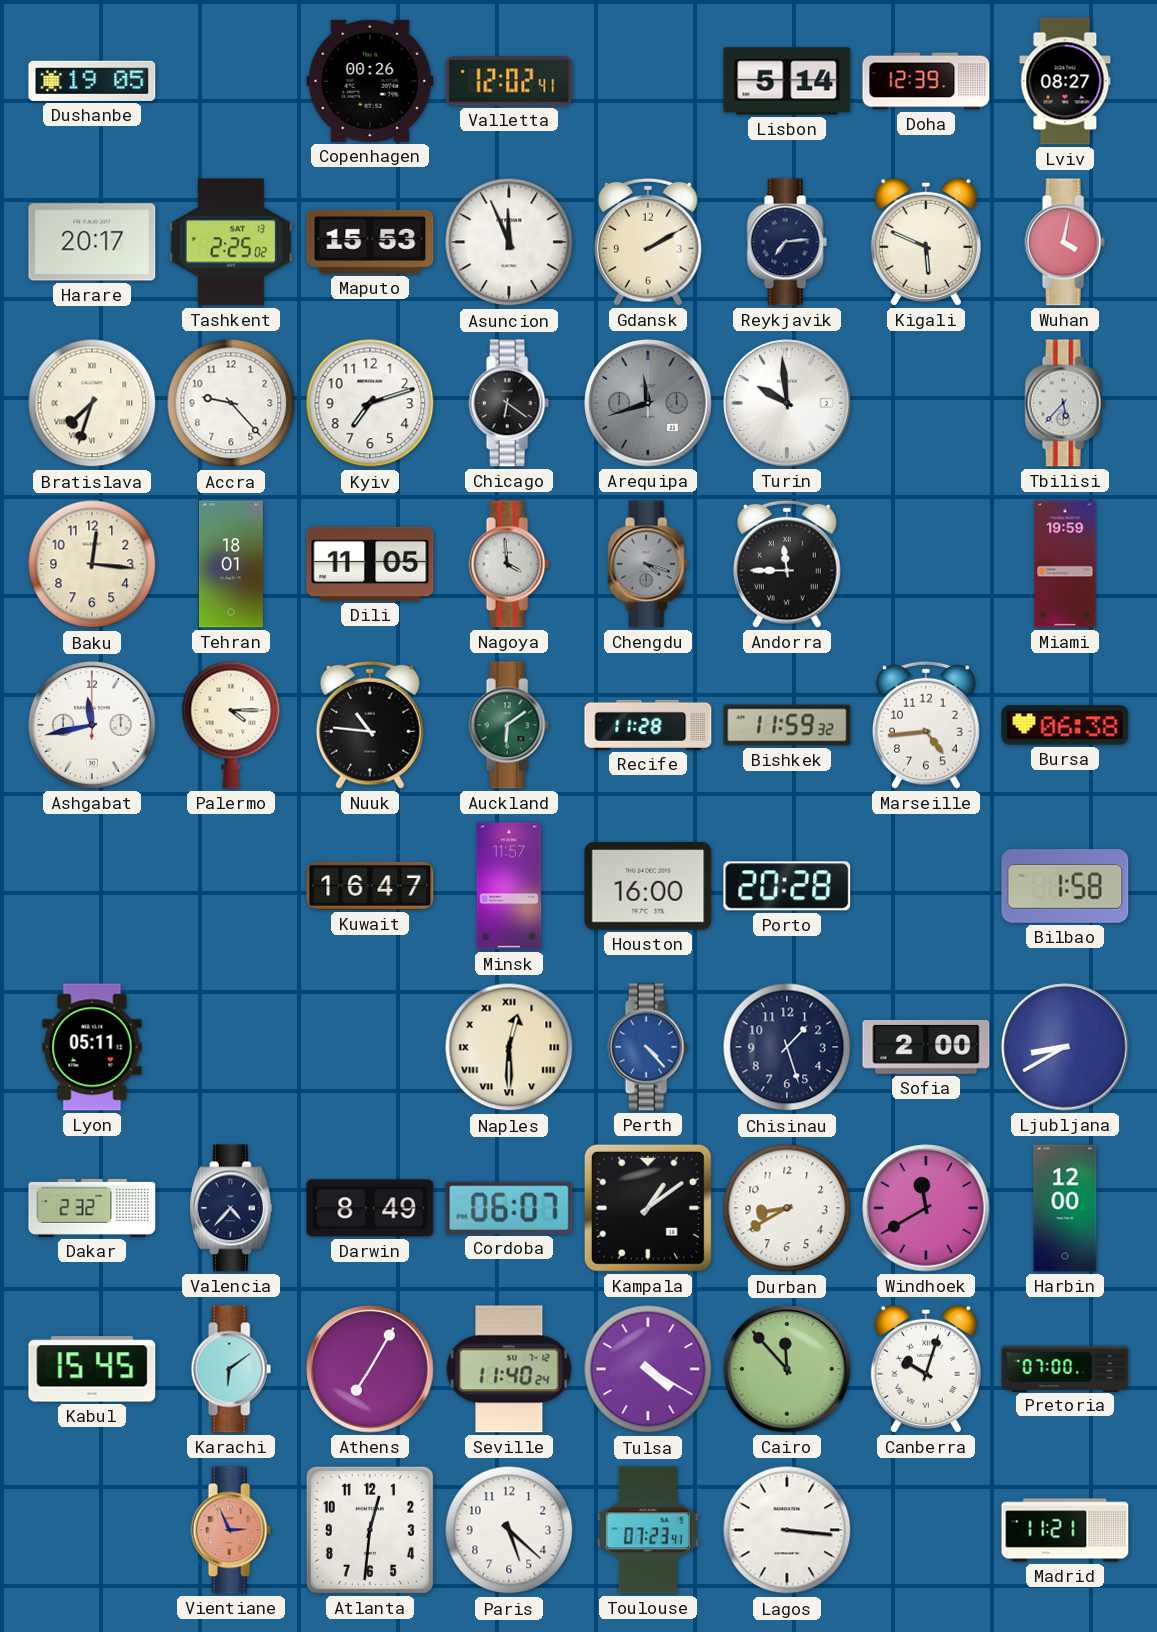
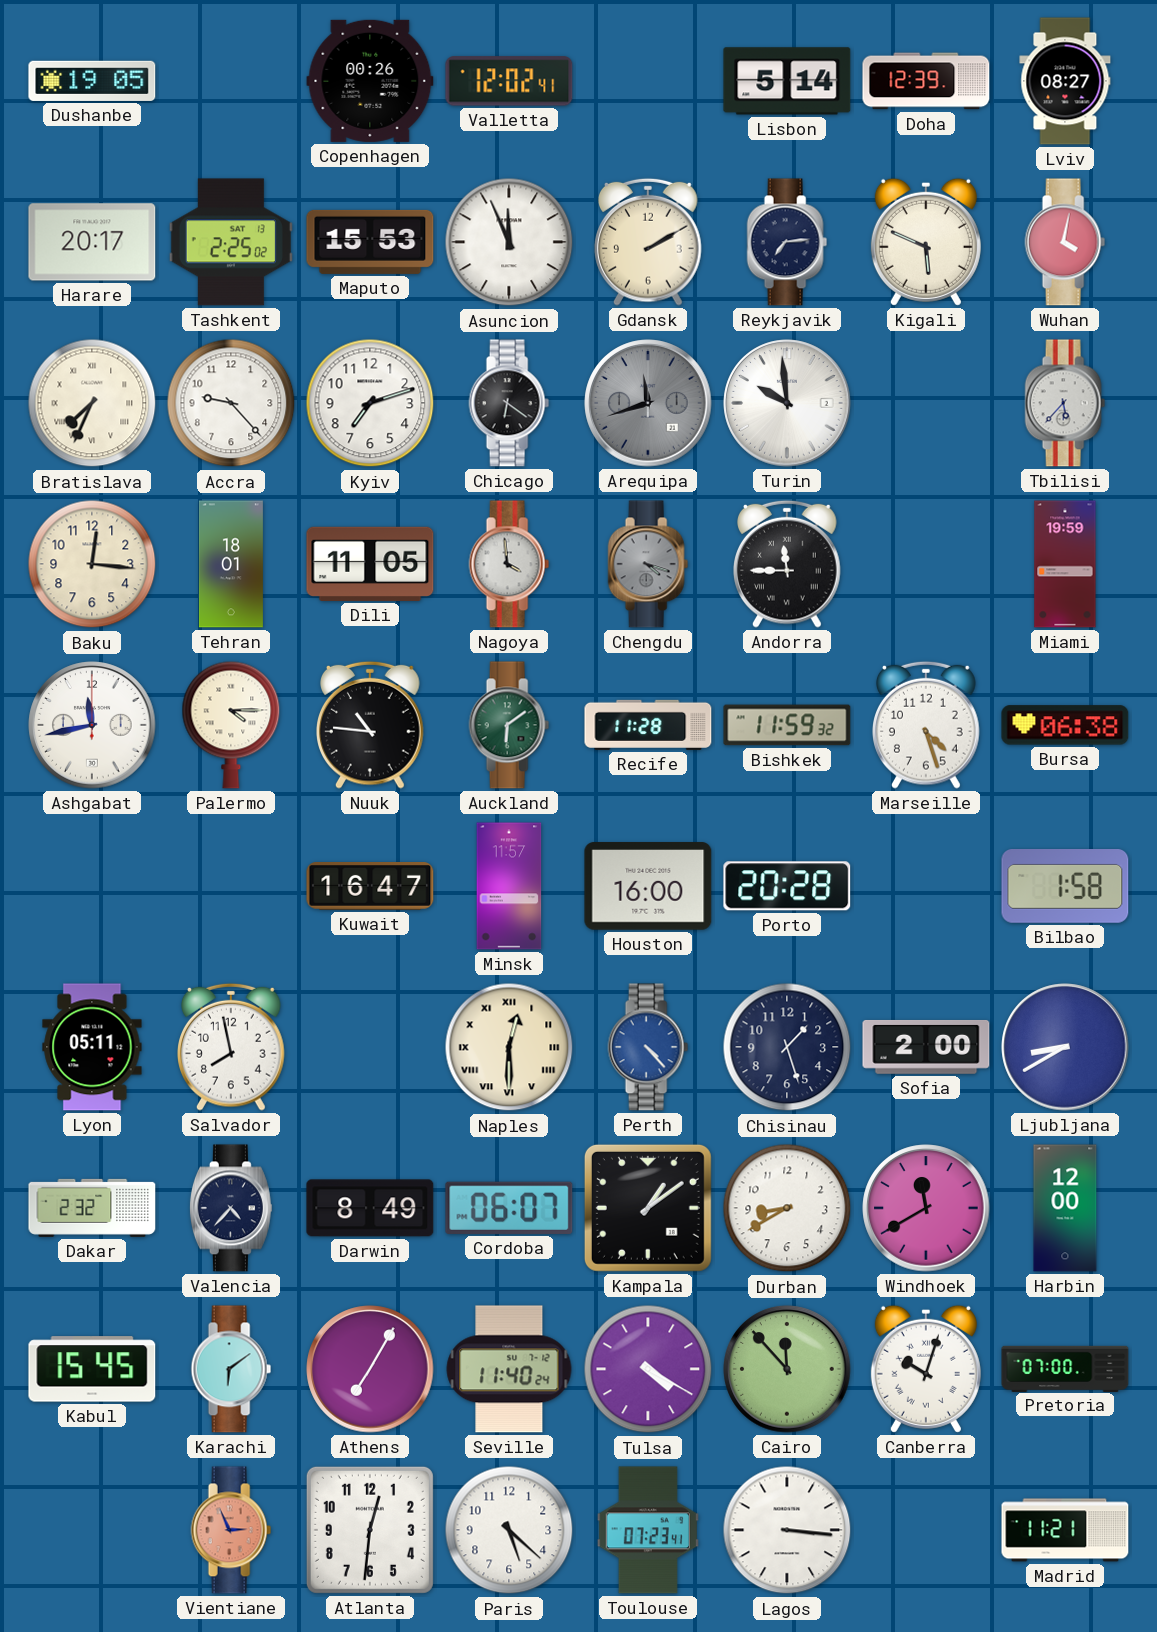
Bratislava: 7:33 -> 7:34
Marseille: 4:44 -> 4:27
Salvador: none -> 7:58
